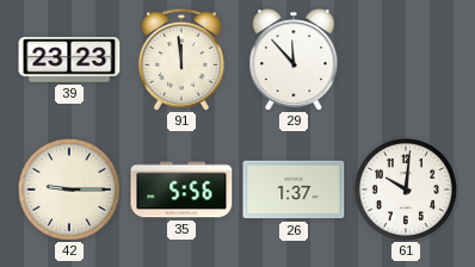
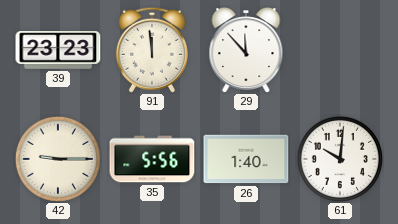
26: 1:37 -> 1:40
